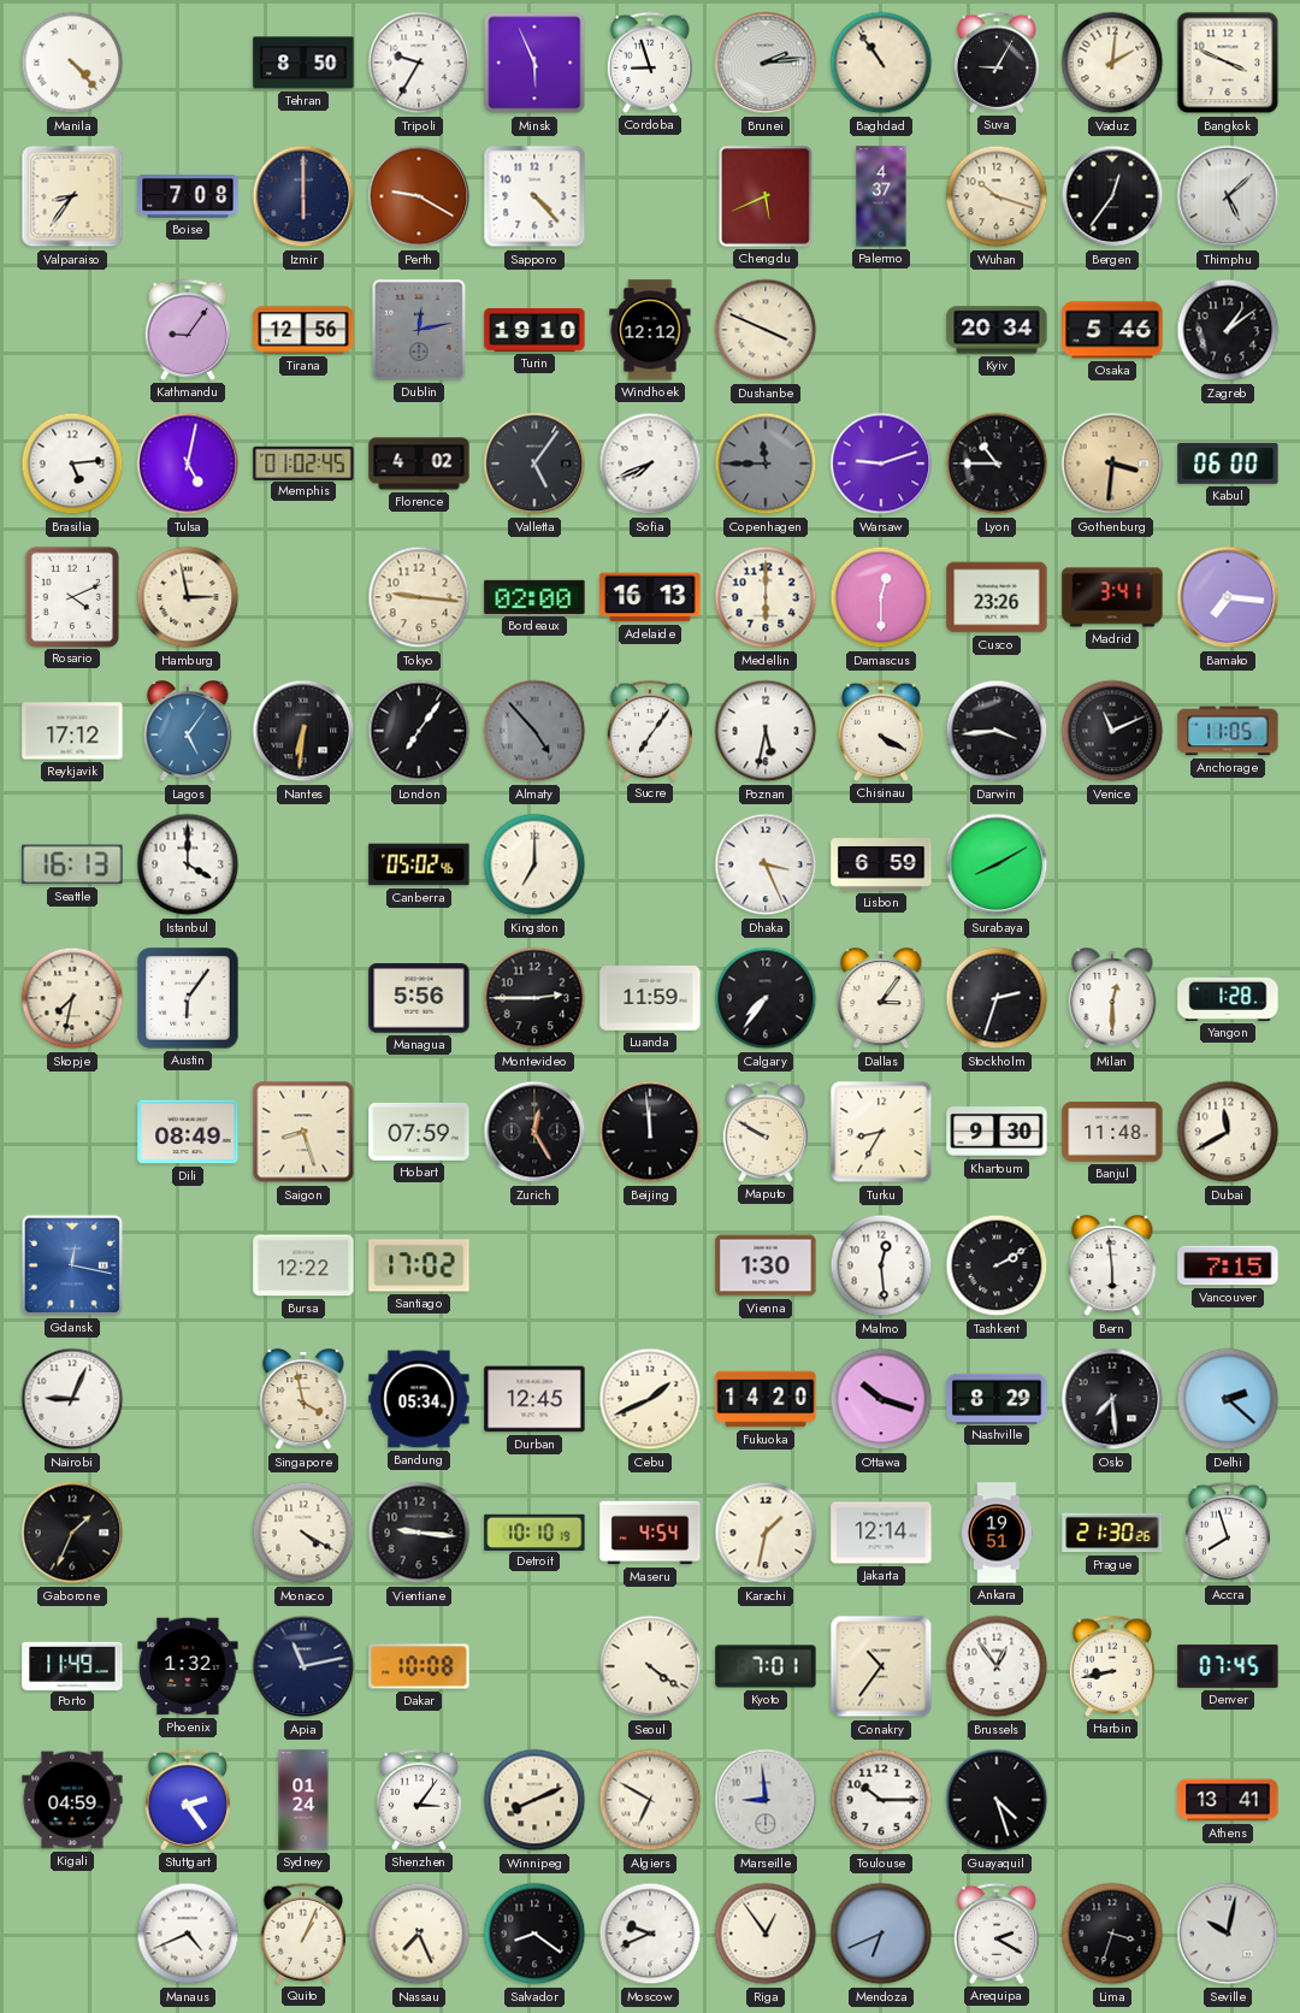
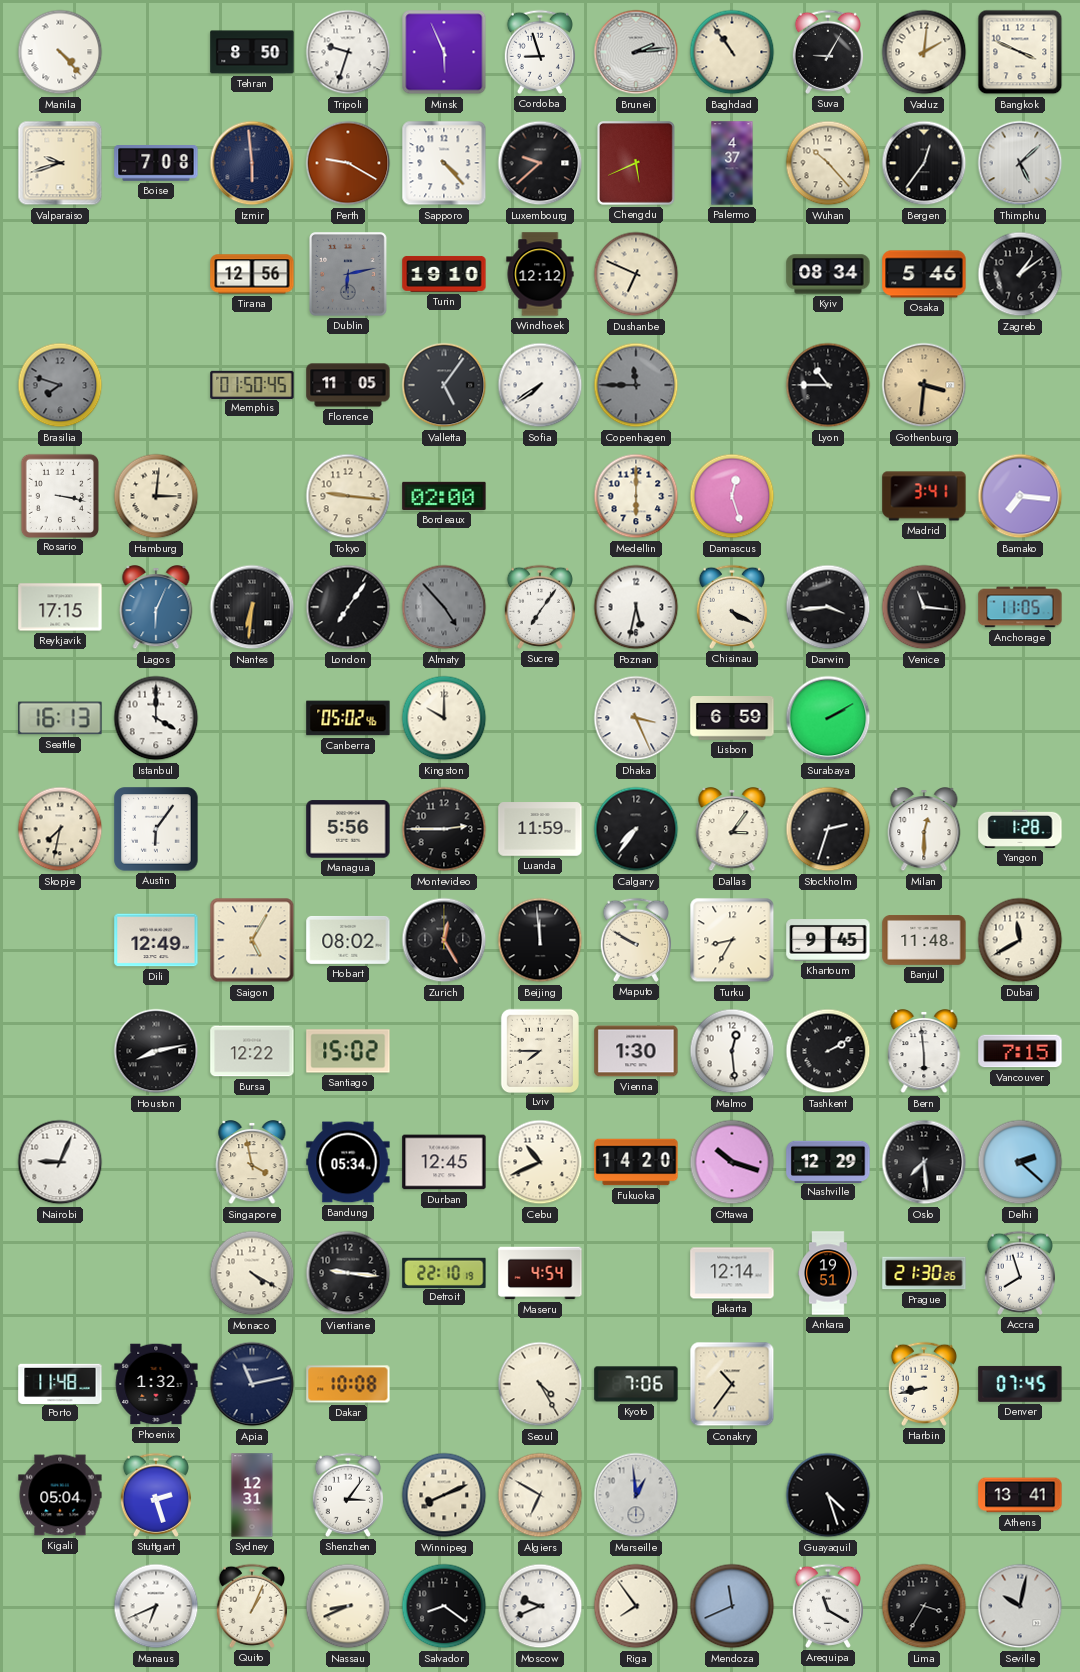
Tripoli: 9:35 -> 9:33
Valparaiso: 8:36 -> 9:42
Izmir: 6:00 -> 5:59
Luxembourg: none -> 9:38
Wuhan: 10:18 -> 10:23
Kathmandu: 9:06 -> none
Dublin: 12:13 -> 6:13
Dushanbe: 3:49 -> 6:49
Kyiv: 20:34 -> 08:34
Brasilia: 5:14 -> 7:48
Brasilia dial: white -> grey
Tulsa: 5:02 -> none
Memphis: 01:02 -> 01:50
Florence: 4:02 -> 11:05
Sofia: 7:41 -> 7:39
Warsaw: 9:12 -> none
Kabul: 06:00 -> none
Rosario: 4:11 -> 3:17
Hamburg: 2:58 -> 3:01
Adelaide: 16:13 -> none
Damascus: 12:30 -> 12:27
Cusco: 23:26 -> none
Reykjavik: 17:12 -> 17:15
Lagos: 5:06 -> 6:04
Venice: 11:11 -> 11:16
Kingston: 7:00 -> 10:00
Surabaya: 8:10 -> 2:10
Dili: 08:49 -> 12:49
Saigon: 8:27 -> 5:05
Hobart: 07:59 -> 08:02
Khartoum: 9:30 -> 9:45
Gdansk: 12:17 -> none
Houston: none -> 8:13
Santiago: 17:02 -> 15:02
Lviv: none -> 7:45
Cebu: 1:41 -> 10:41
Nashville: 8:29 -> 12:29
Gaborone: 1:34 -> none
Detroit: 10:10 -> 22:10
Karachi: 1:32 -> none
Porto: 11:49 -> 11:48
Seoul: 4:21 -> 4:25
Kyoto: 7:01 -> 7:06
Brussels: 12:54 -> none
Kigali: 04:59 -> 05:04
Stuttgart: 2:24 -> 2:27
Sydney: 01:24 -> 12:31
Marseille: 8:59 -> 12:59
Toulouse: 10:15 -> none
Manaus: 4:41 -> 6:41
Nassau: 7:26 -> 8:41
Riga: 12:54 -> 7:54
Mendoza: 6:41 -> 11:41
Arequipa: 2:20 -> 11:20
Lima: 3:33 -> 3:35
